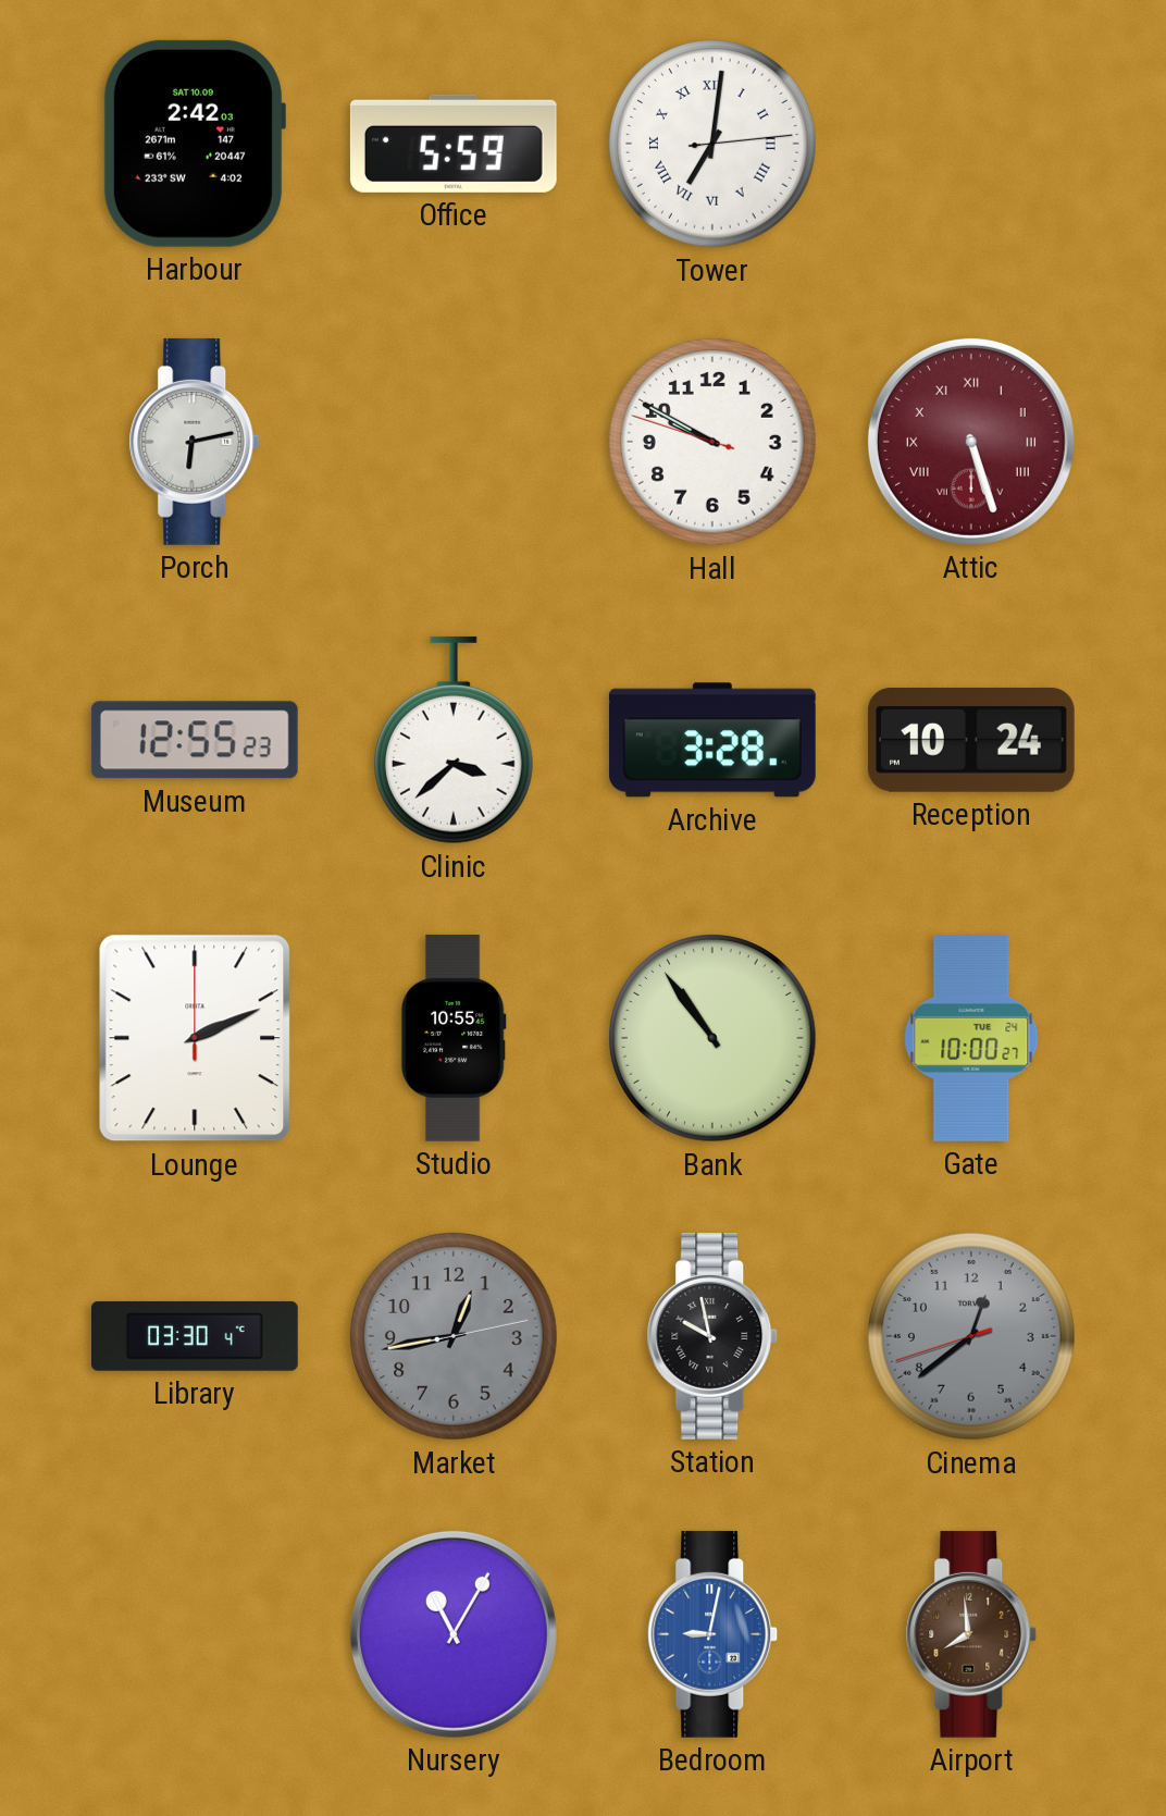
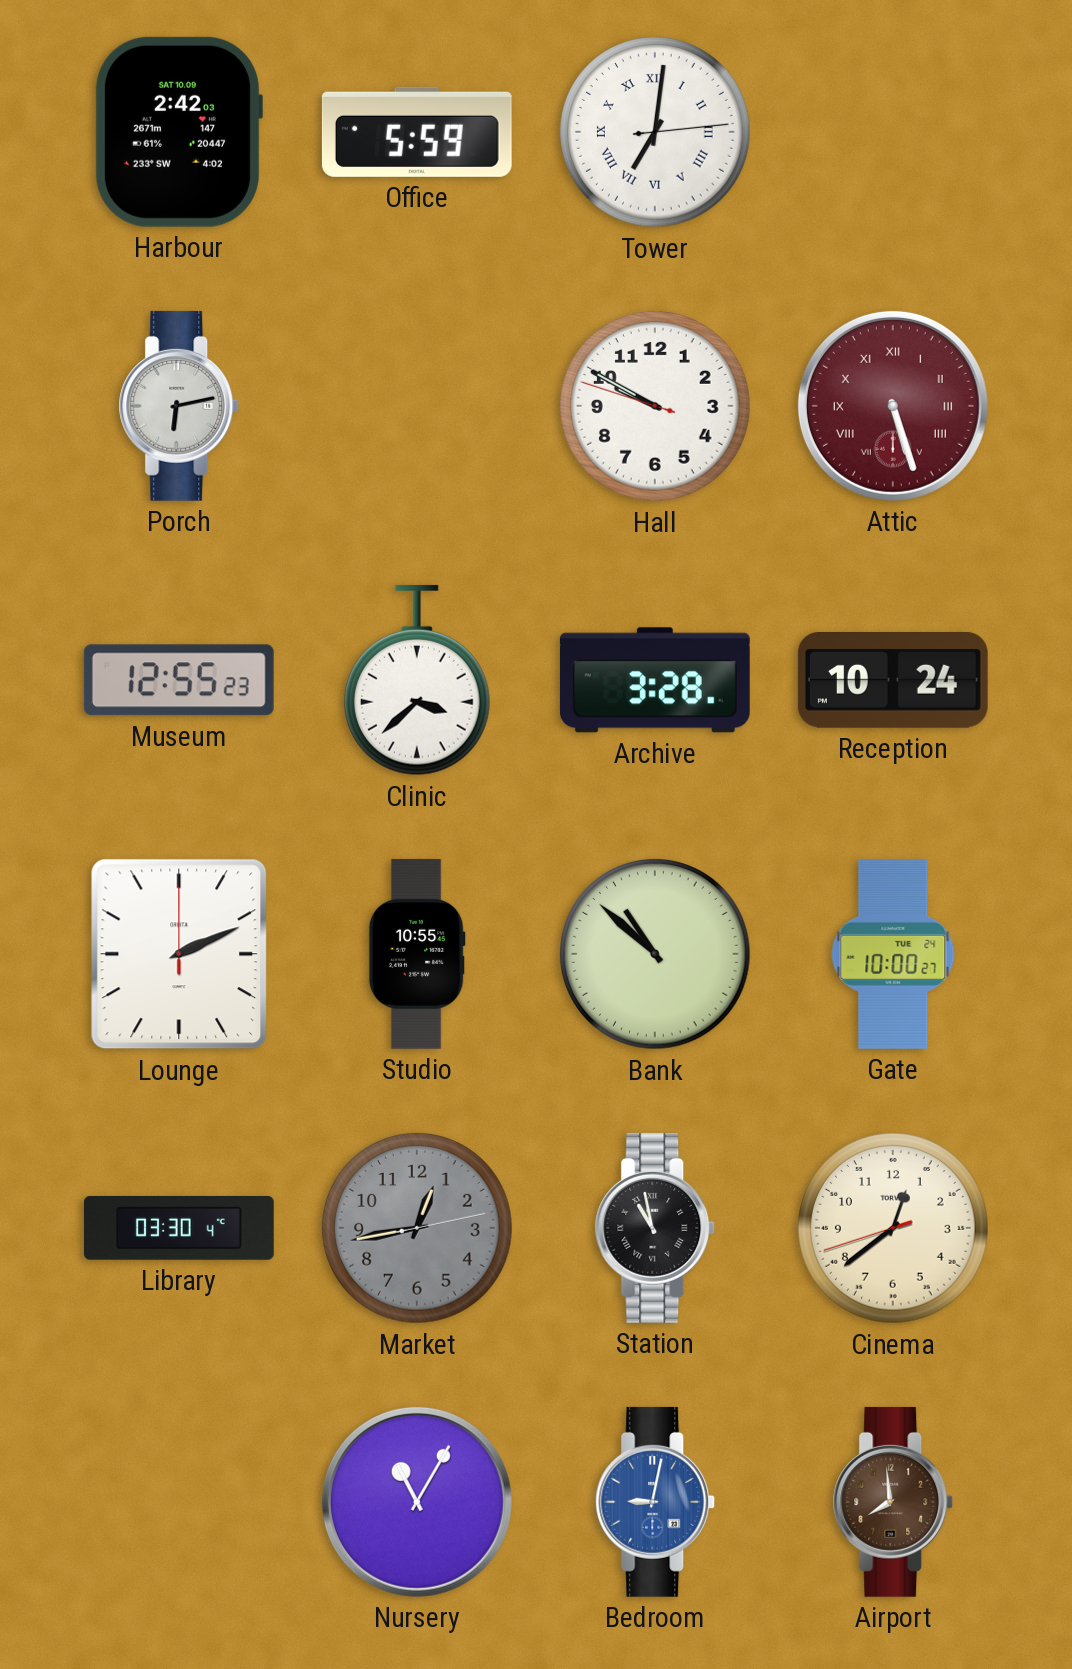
Bank: 10:54 -> 10:52
Station: 9:58 -> 10:58
Cinema dial: grey -> cream
